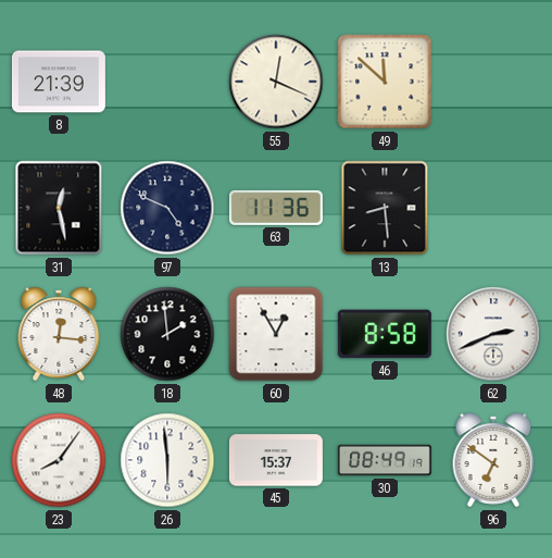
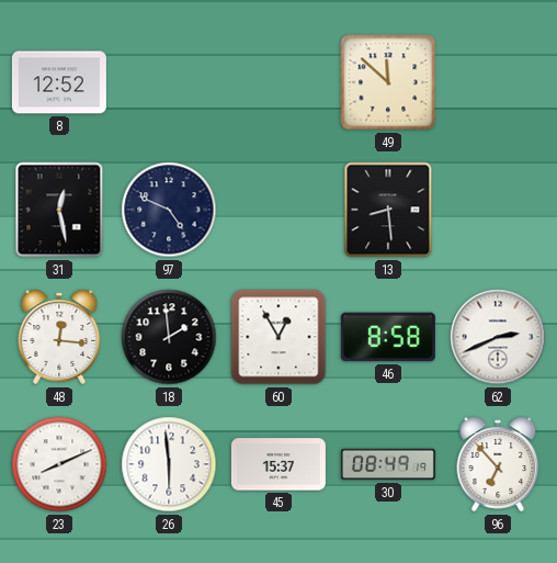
8: 21:39 -> 12:52
55: 12:19 -> none
63: 11:36 -> none
23: 8:06 -> 8:11
96: 6:51 -> 6:53
